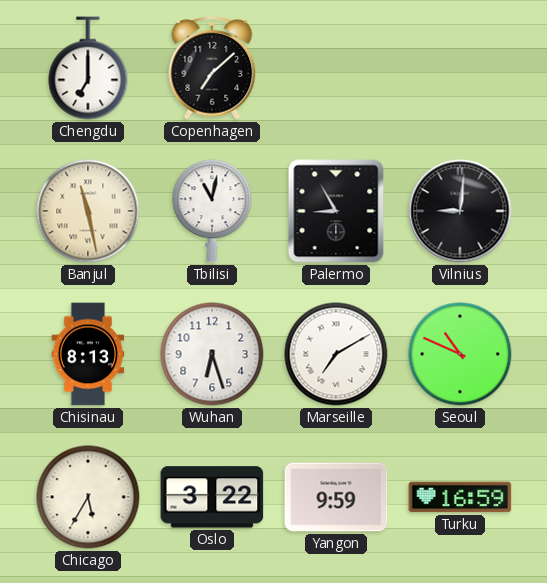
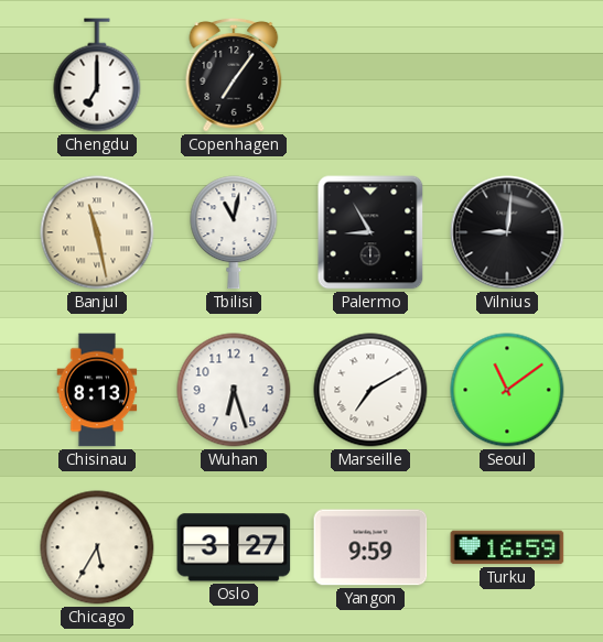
Copenhagen: 7:08 -> 7:06
Seoul: 10:49 -> 11:09
Oslo: 3:22 -> 3:27
